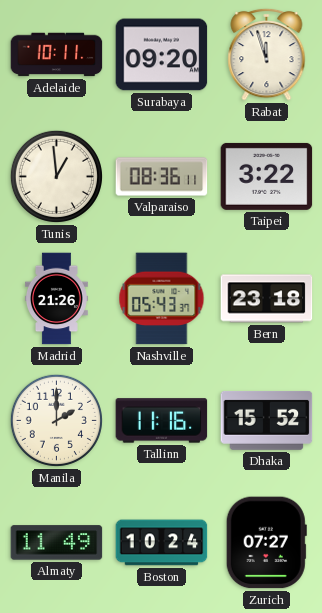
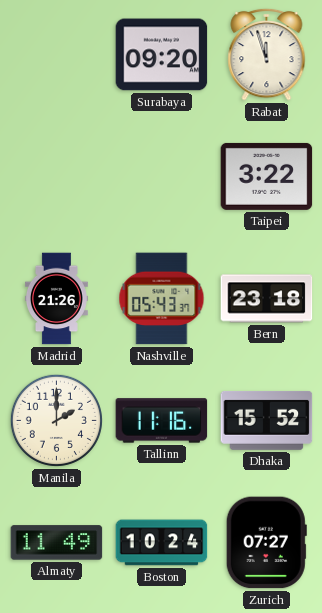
Adelaide: 10:11 -> none
Tunis: 12:59 -> none
Valparaiso: 08:36 -> none
